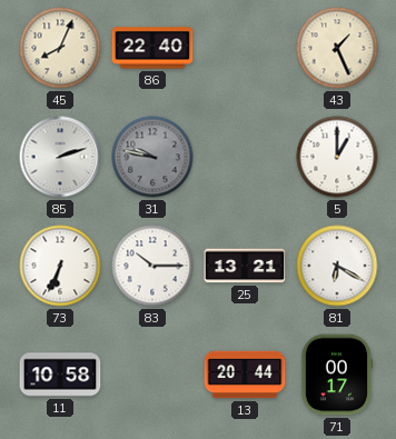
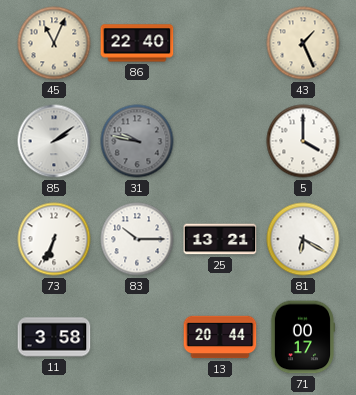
45: 8:04 -> 11:04
85: 2:12 -> 2:09
5: 1:00 -> 4:00
11: 10:58 -> 3:58
